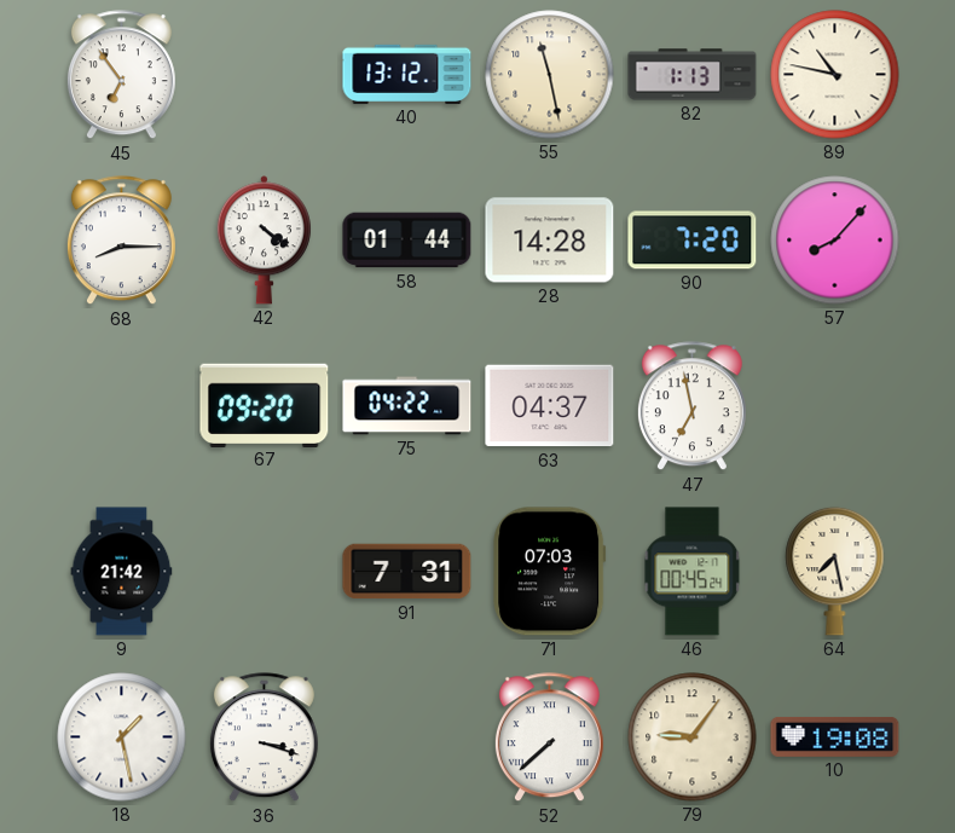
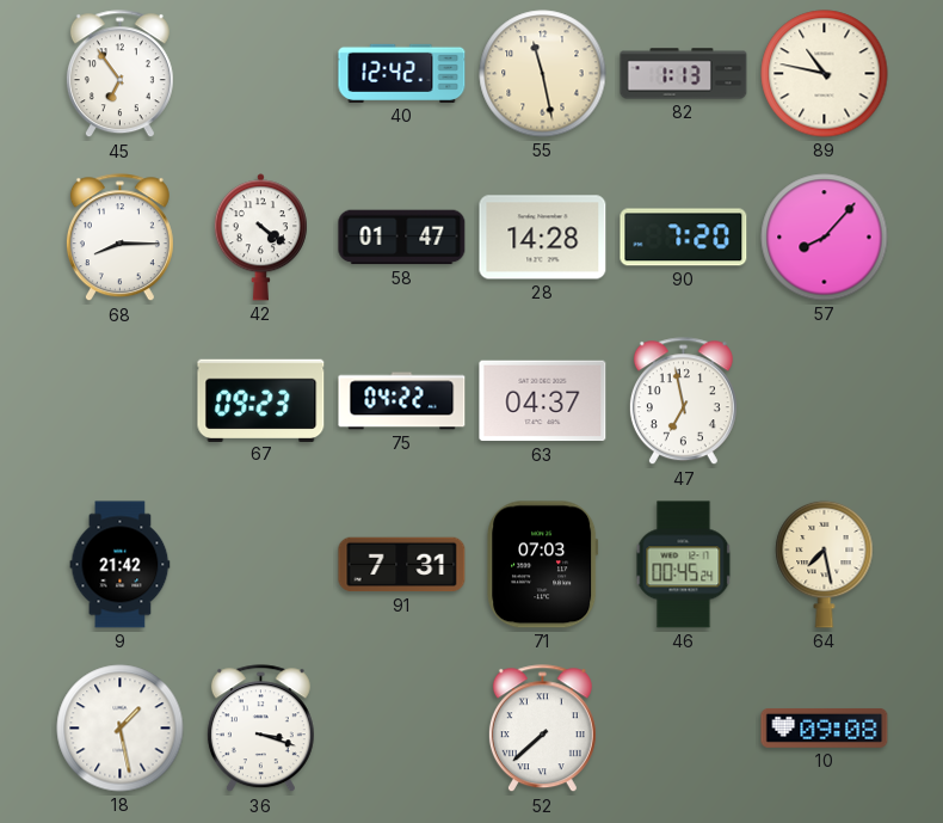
40: 13:12 -> 12:42
58: 01:44 -> 01:47
67: 09:20 -> 09:23
79: 9:06 -> none
10: 19:08 -> 09:08
